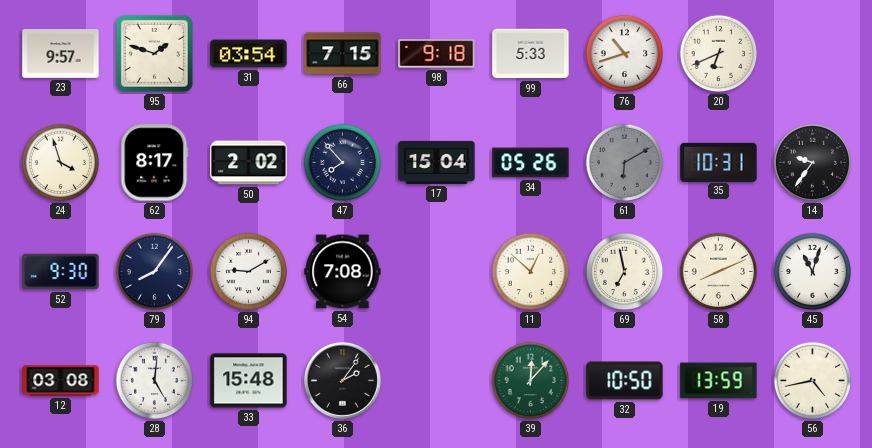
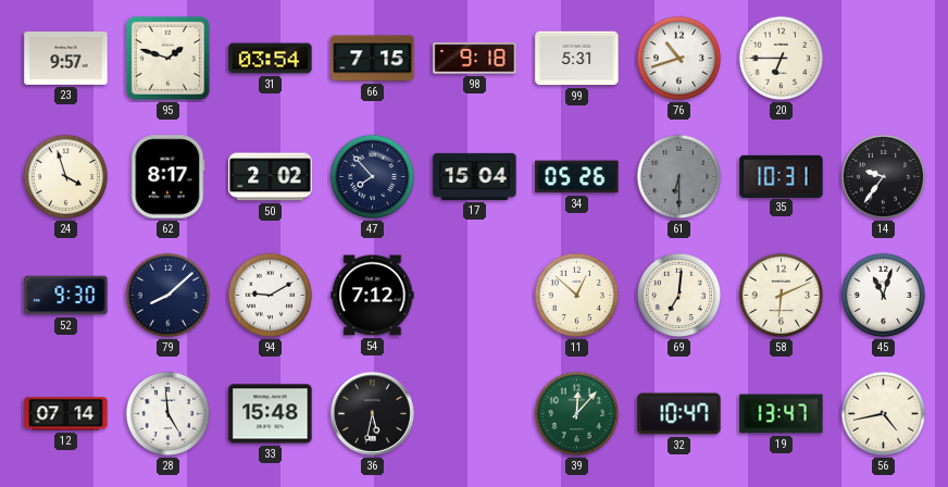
99: 5:33 -> 5:31
20: 6:41 -> 6:45
61: 6:10 -> 6:30
79: 8:06 -> 8:08
54: 7:08 -> 7:12
69: 6:58 -> 7:01
58: 8:11 -> 6:11
12: 03:08 -> 07:14
28: 5:01 -> 4:59
36: 2:06 -> 5:32
32: 10:50 -> 10:47
19: 13:59 -> 13:47
